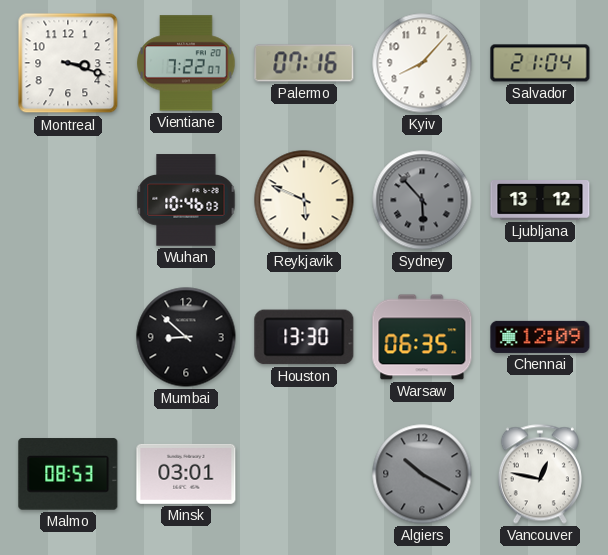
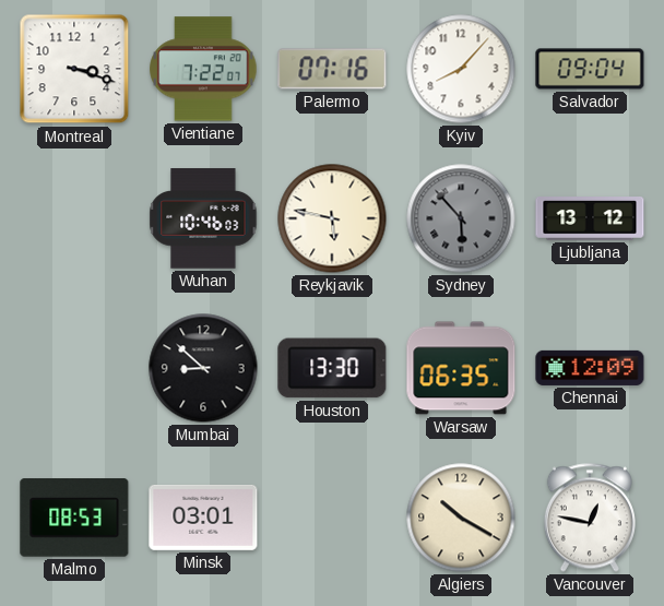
Salvador: 21:04 -> 09:04
Reykjavik: 5:49 -> 5:47
Algiers dial: grey -> cream
